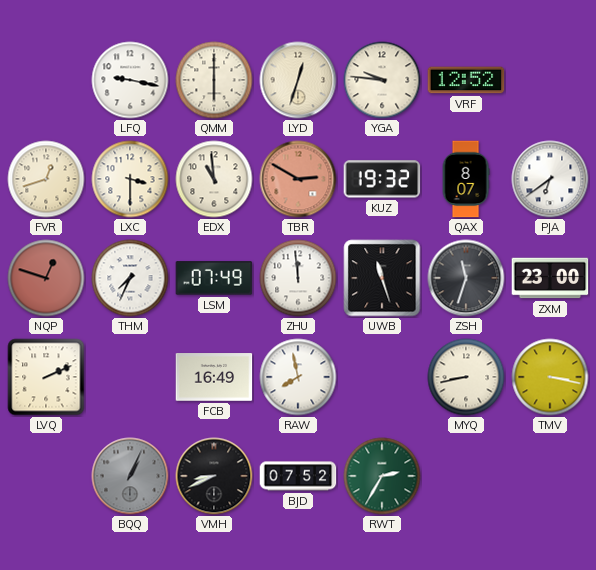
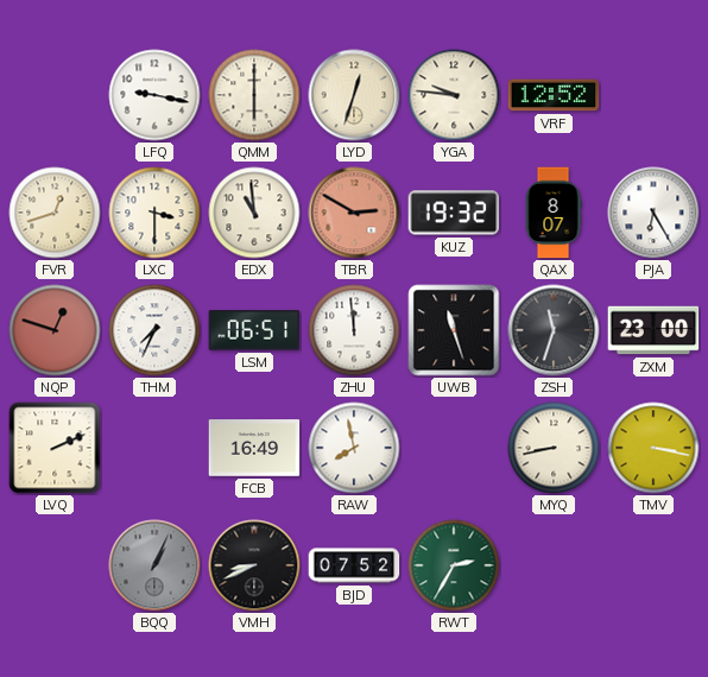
PJA: 6:39 -> 6:25
LSM: 07:49 -> 06:51
